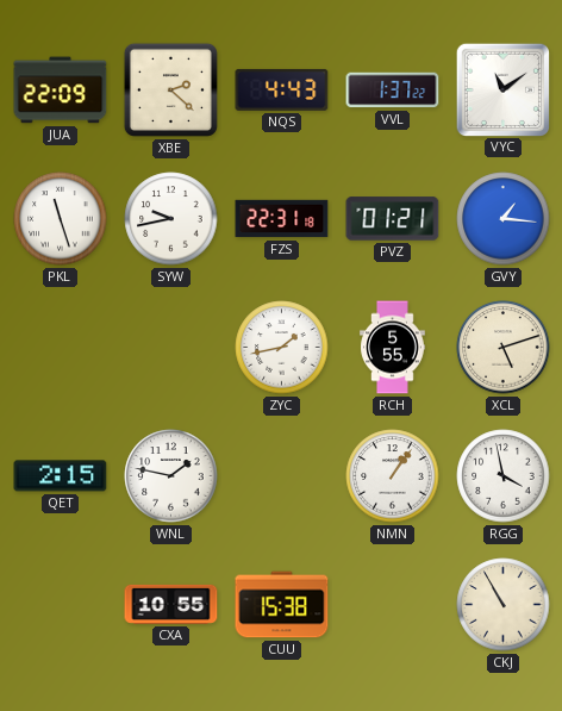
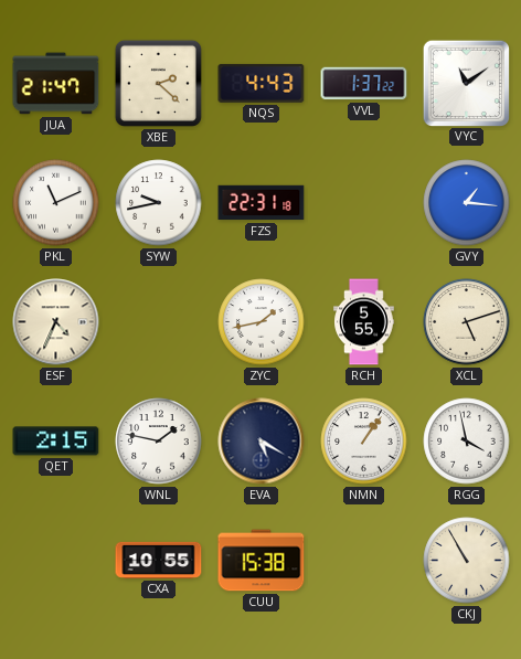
JUA: 22:09 -> 21:47
PKL: 11:27 -> 11:11
PVZ: 01:21 -> none
ESF: none -> 4:34
EVA: none -> 5:20
